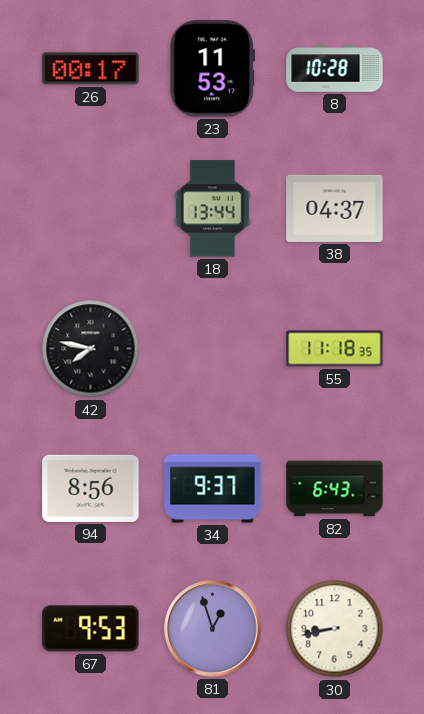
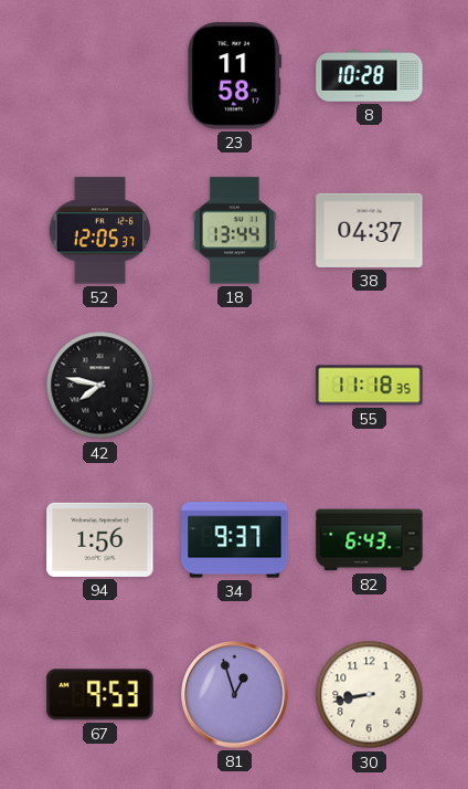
26: 00:17 -> none
23: 11:53 -> 11:58
52: none -> 12:05
94: 8:56 -> 1:56
